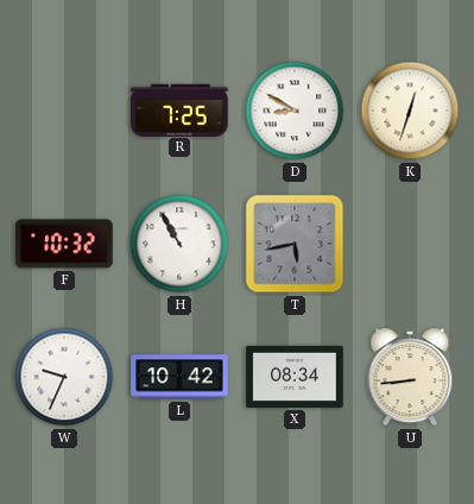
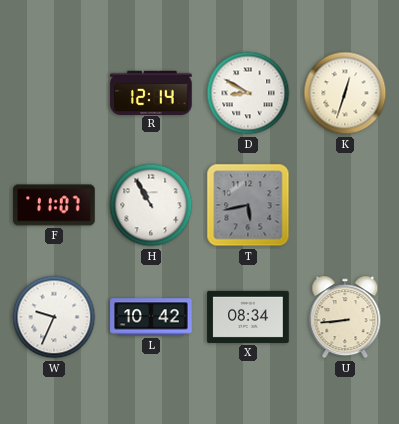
R: 7:25 -> 12:14
F: 10:32 -> 11:07
